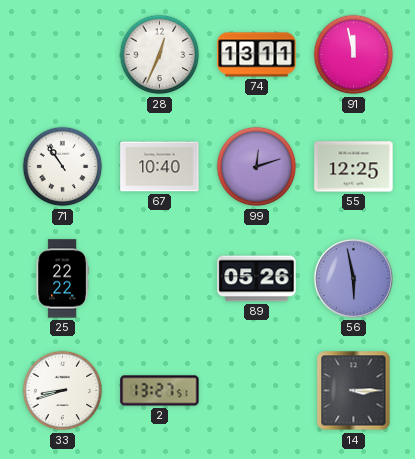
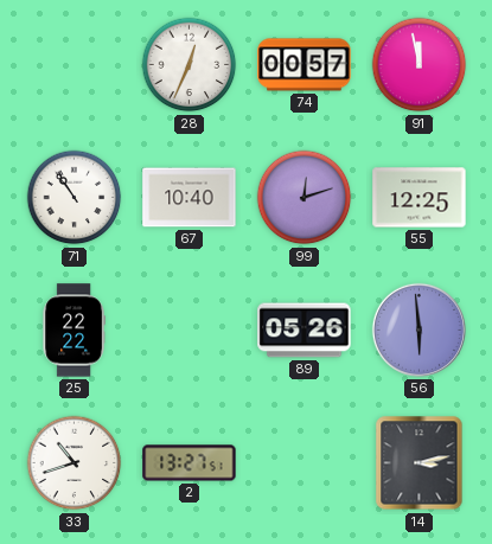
74: 13:11 -> 00:57
56: 5:58 -> 5:59
33: 8:42 -> 10:42
14: 3:15 -> 3:13
